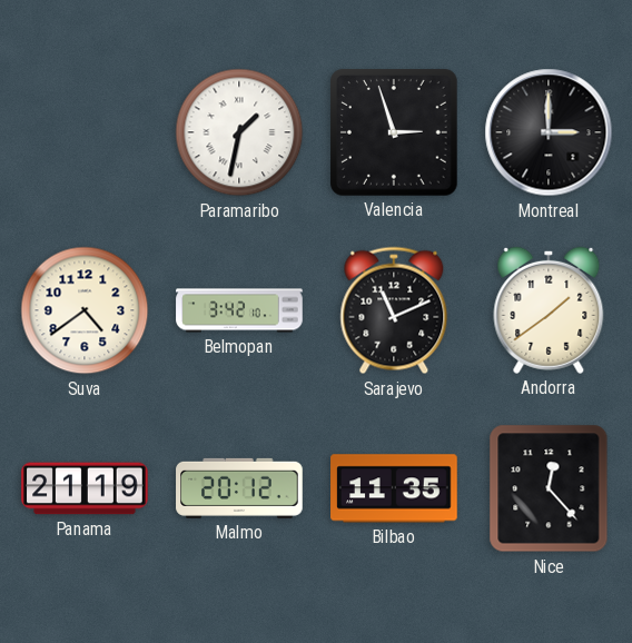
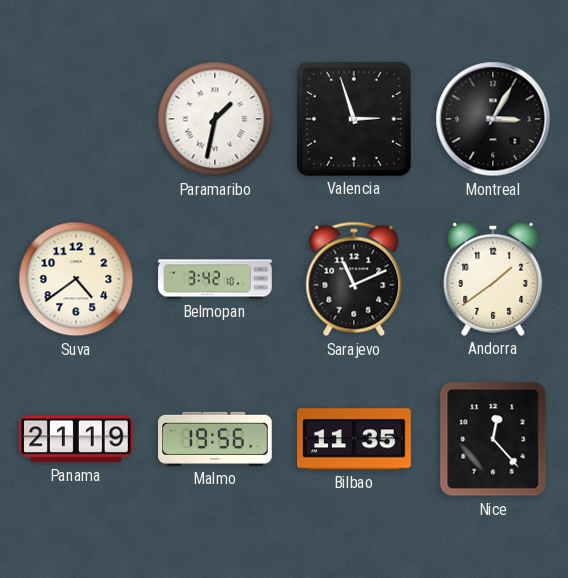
Montreal: 3:00 -> 3:05
Malmo: 20:12 -> 19:56
